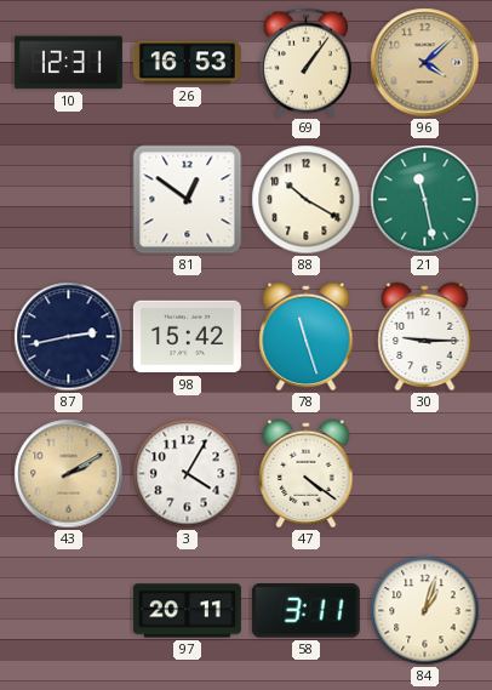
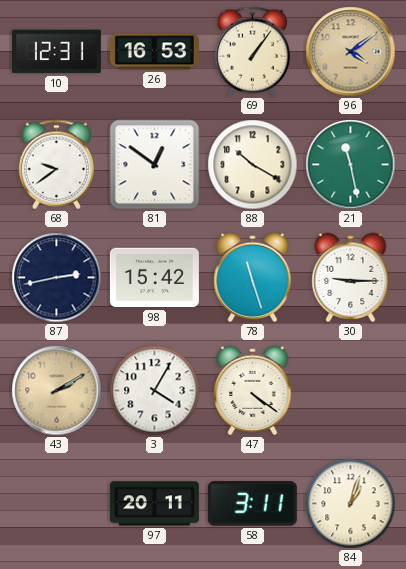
96: 4:08 -> 4:09
68: none -> 9:39
